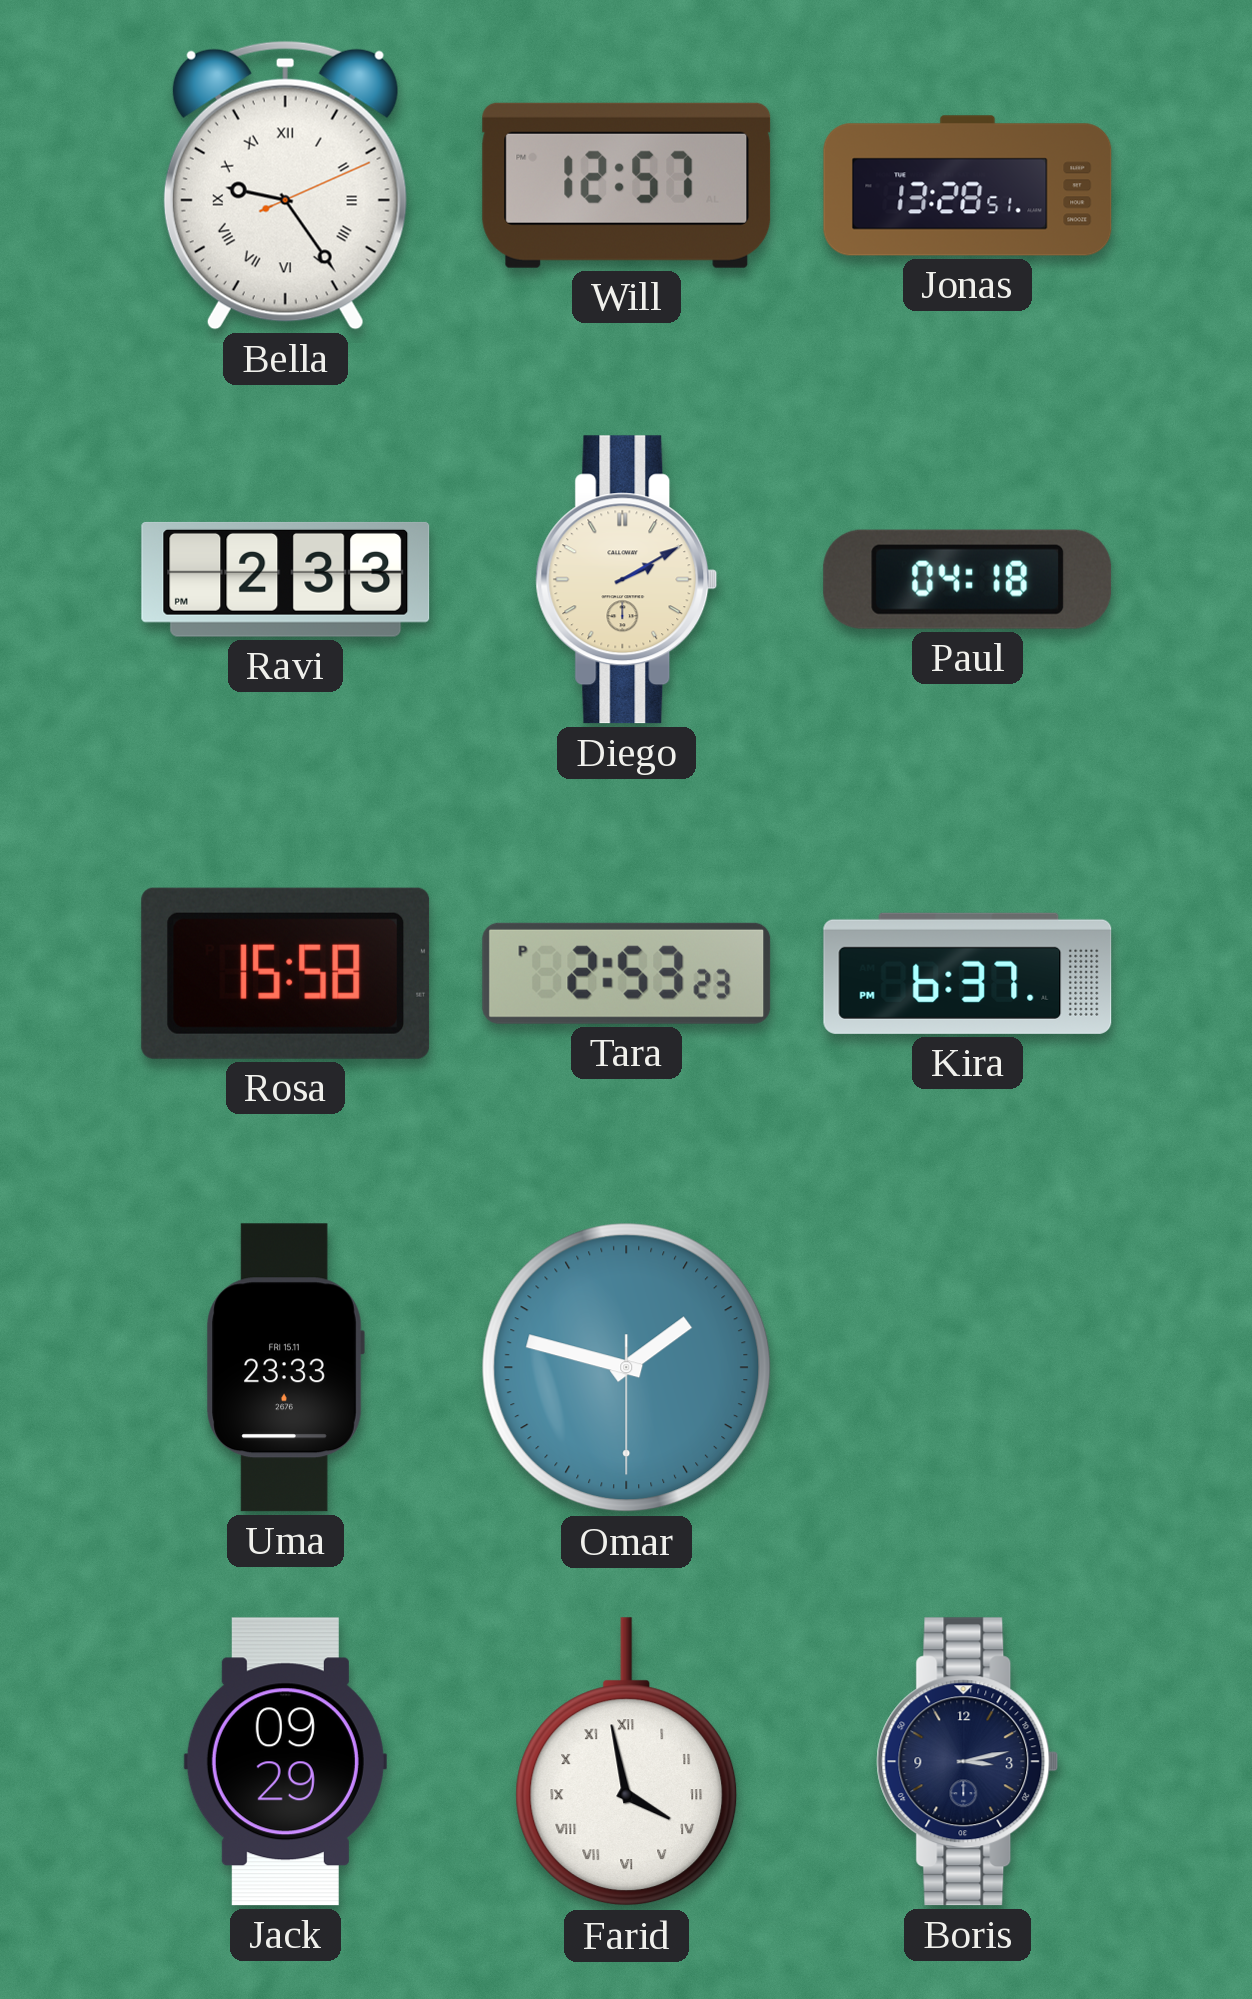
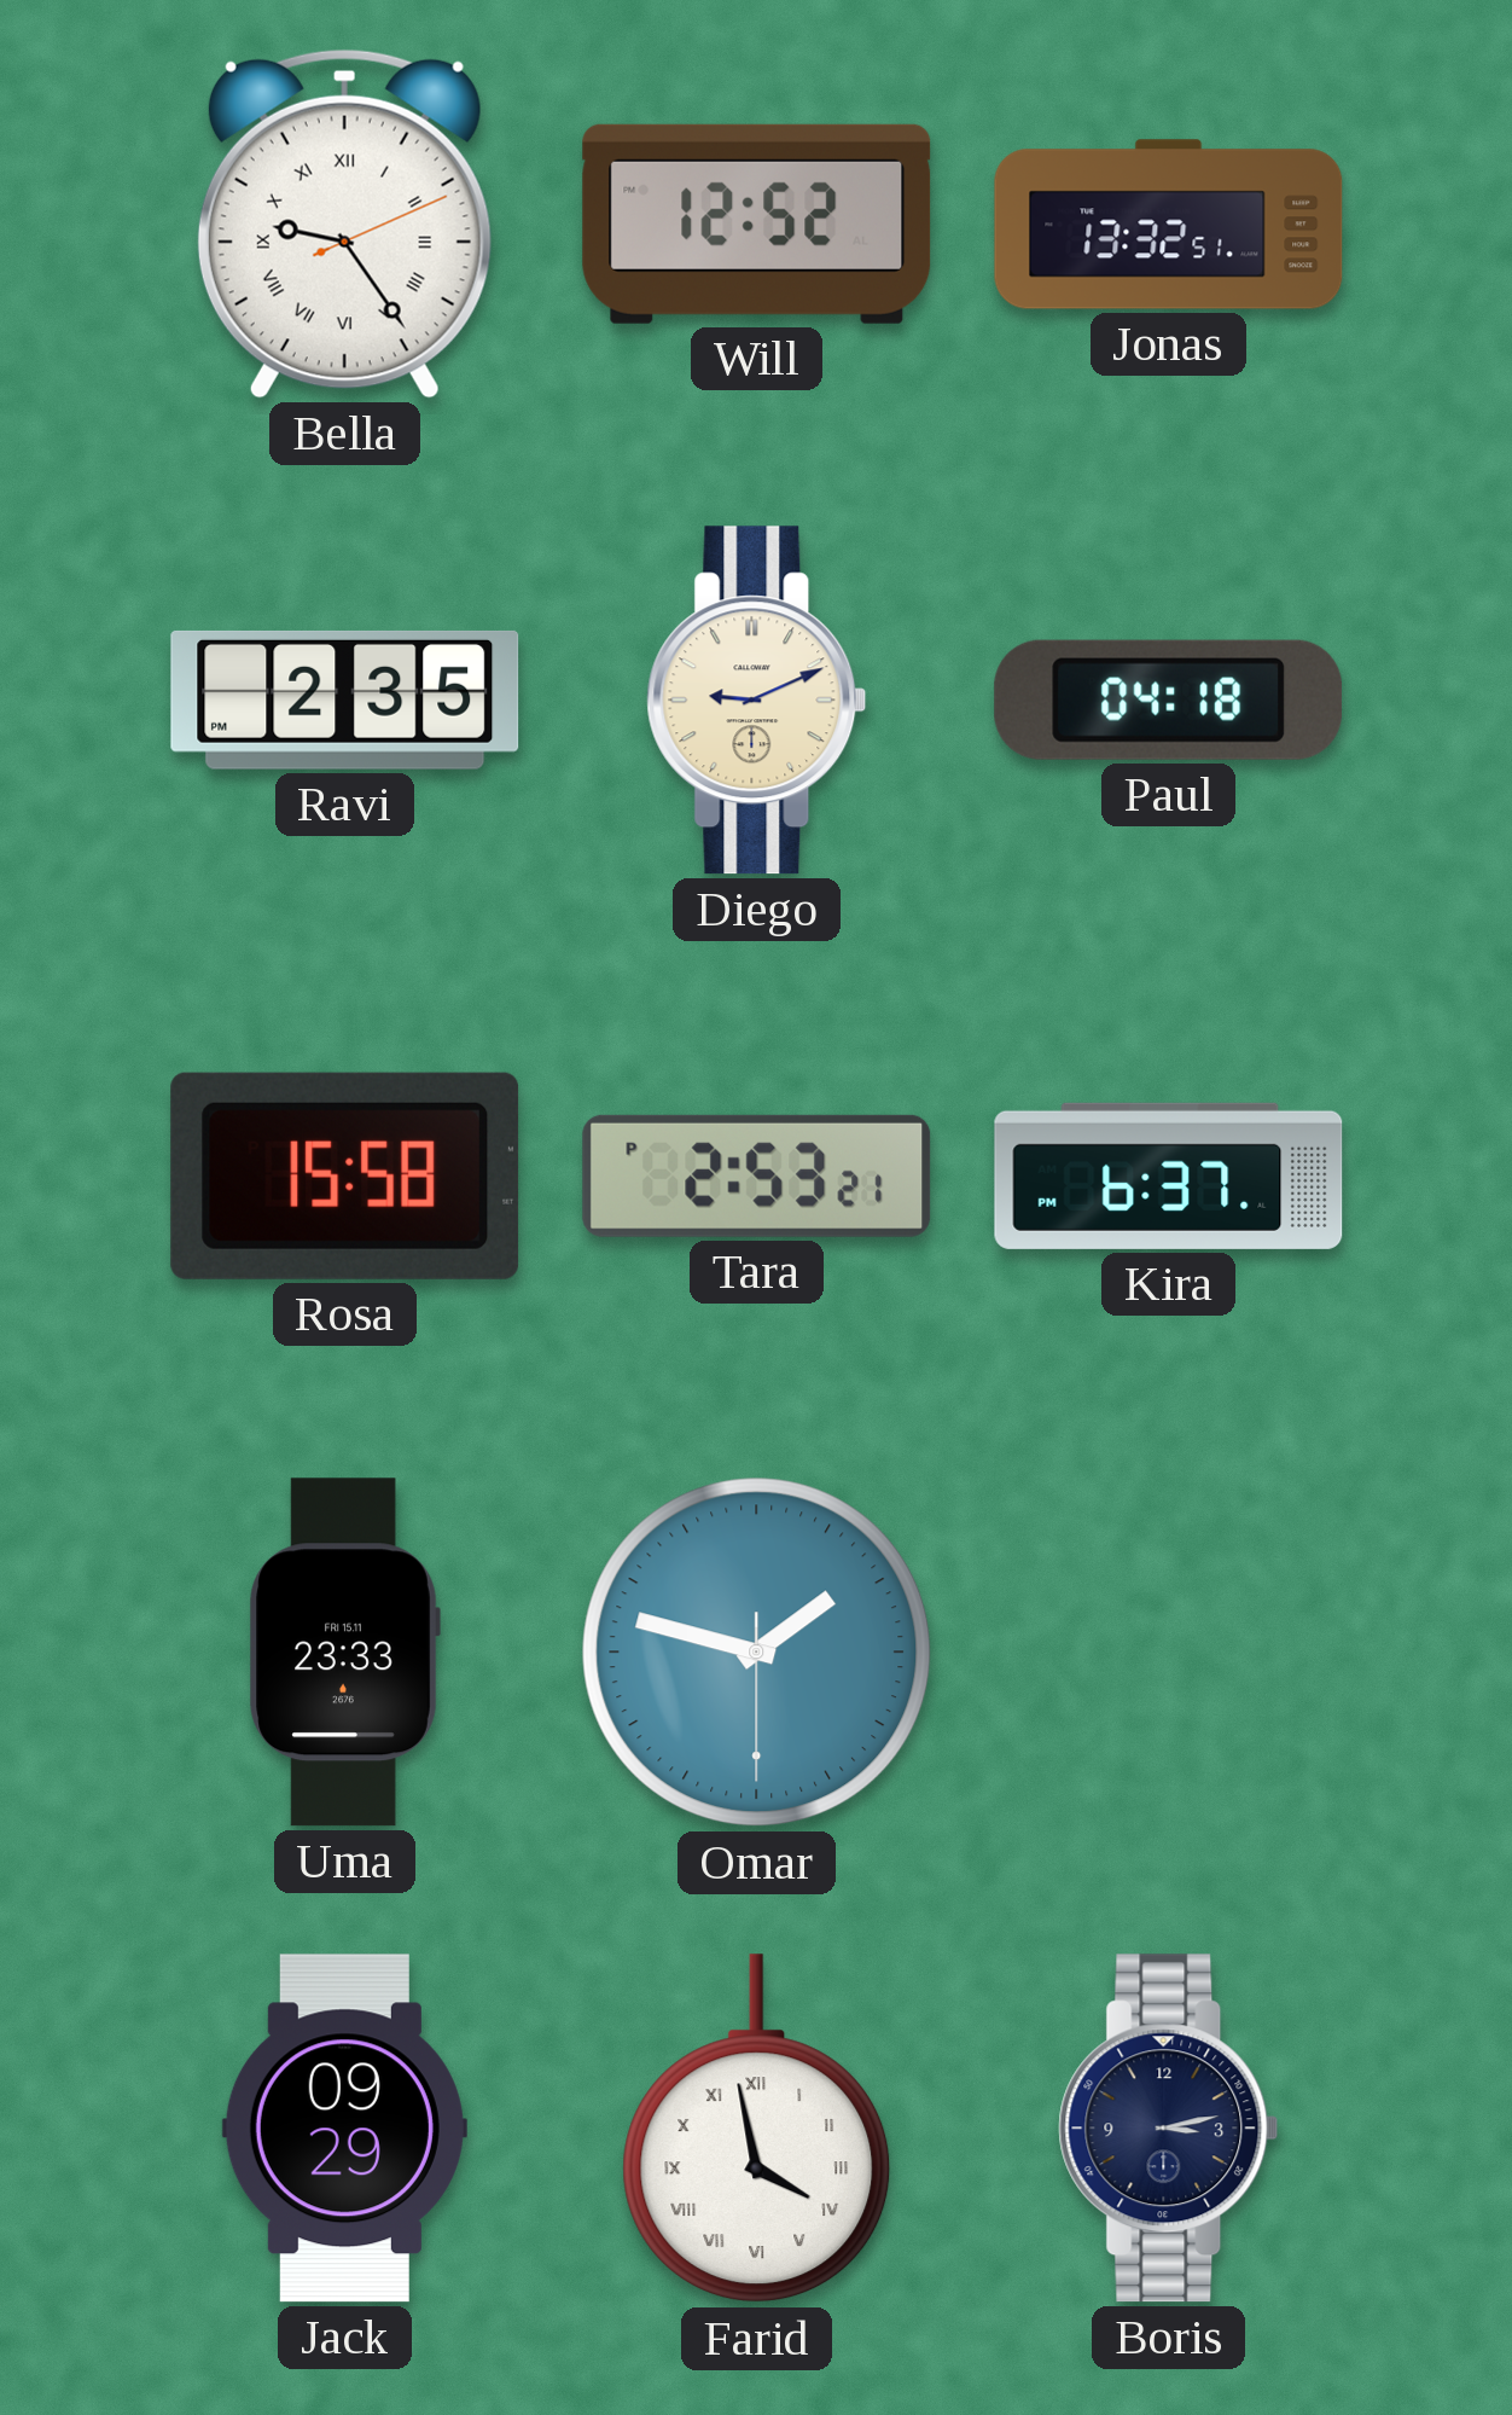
Will: 12:57 -> 12:52
Jonas: 13:28 -> 13:32
Ravi: 2:33 -> 2:35
Diego: 2:10 -> 9:11
Tara: 2:53:23 PM -> 2:53:21 PM
